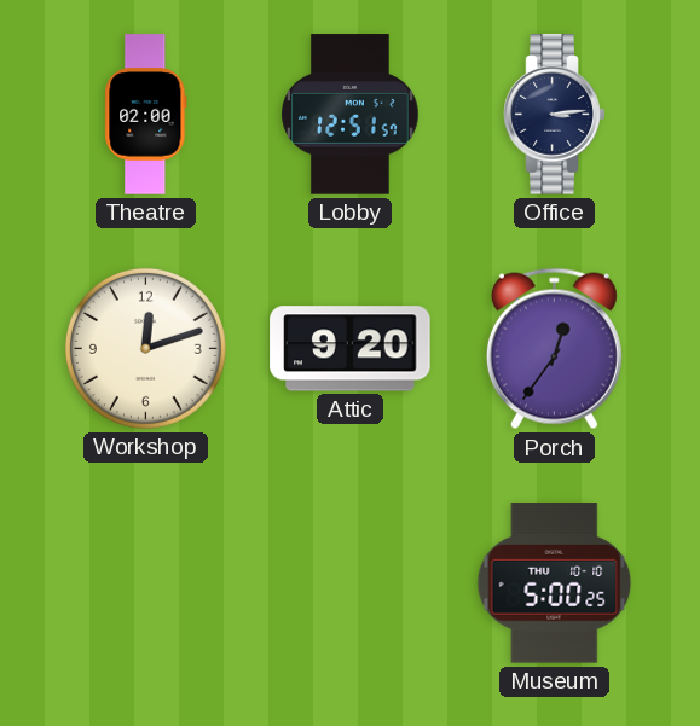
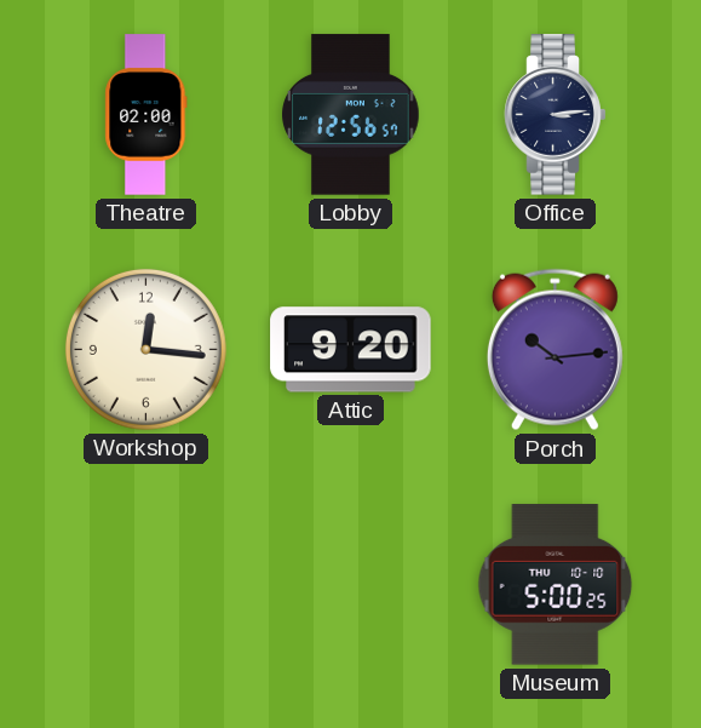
Lobby: 12:51 -> 12:56
Workshop: 12:12 -> 12:16
Porch: 12:36 -> 10:14
